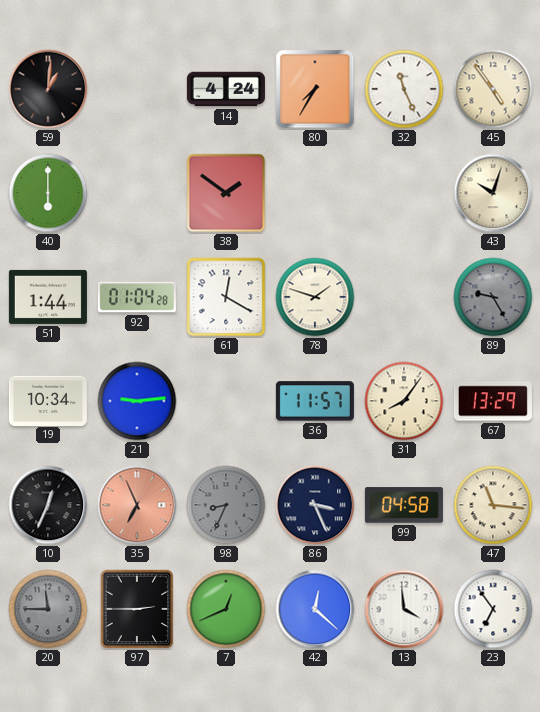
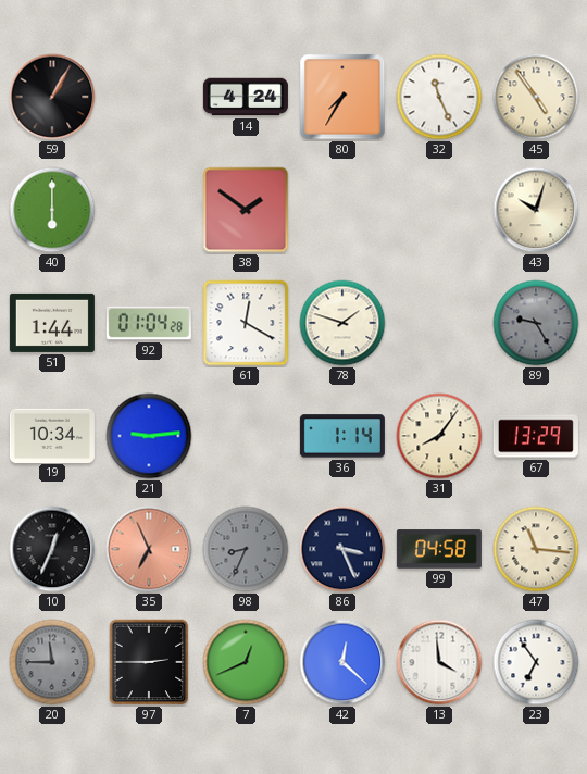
59: 1:01 -> 1:05
36: 11:57 -> 1:14
